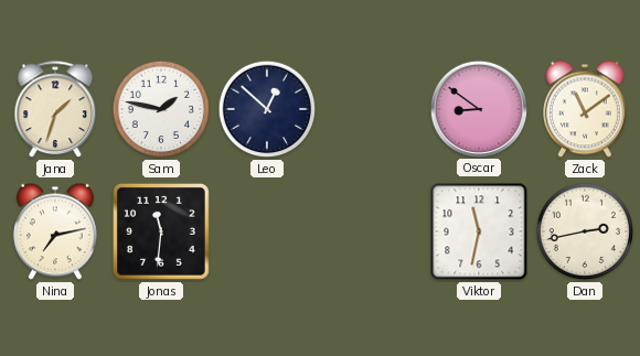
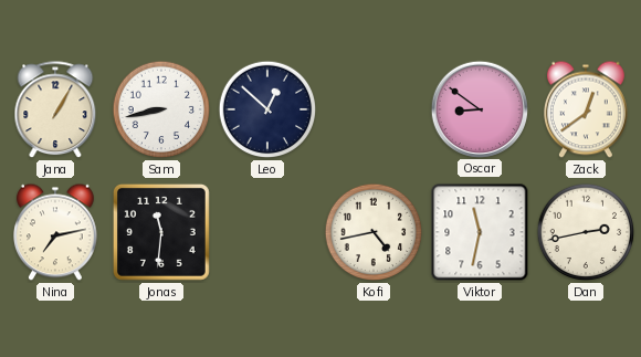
Jana: 1:33 -> 1:05
Sam: 1:47 -> 8:43
Zack: 11:09 -> 12:39
Kofi: none -> 4:43
